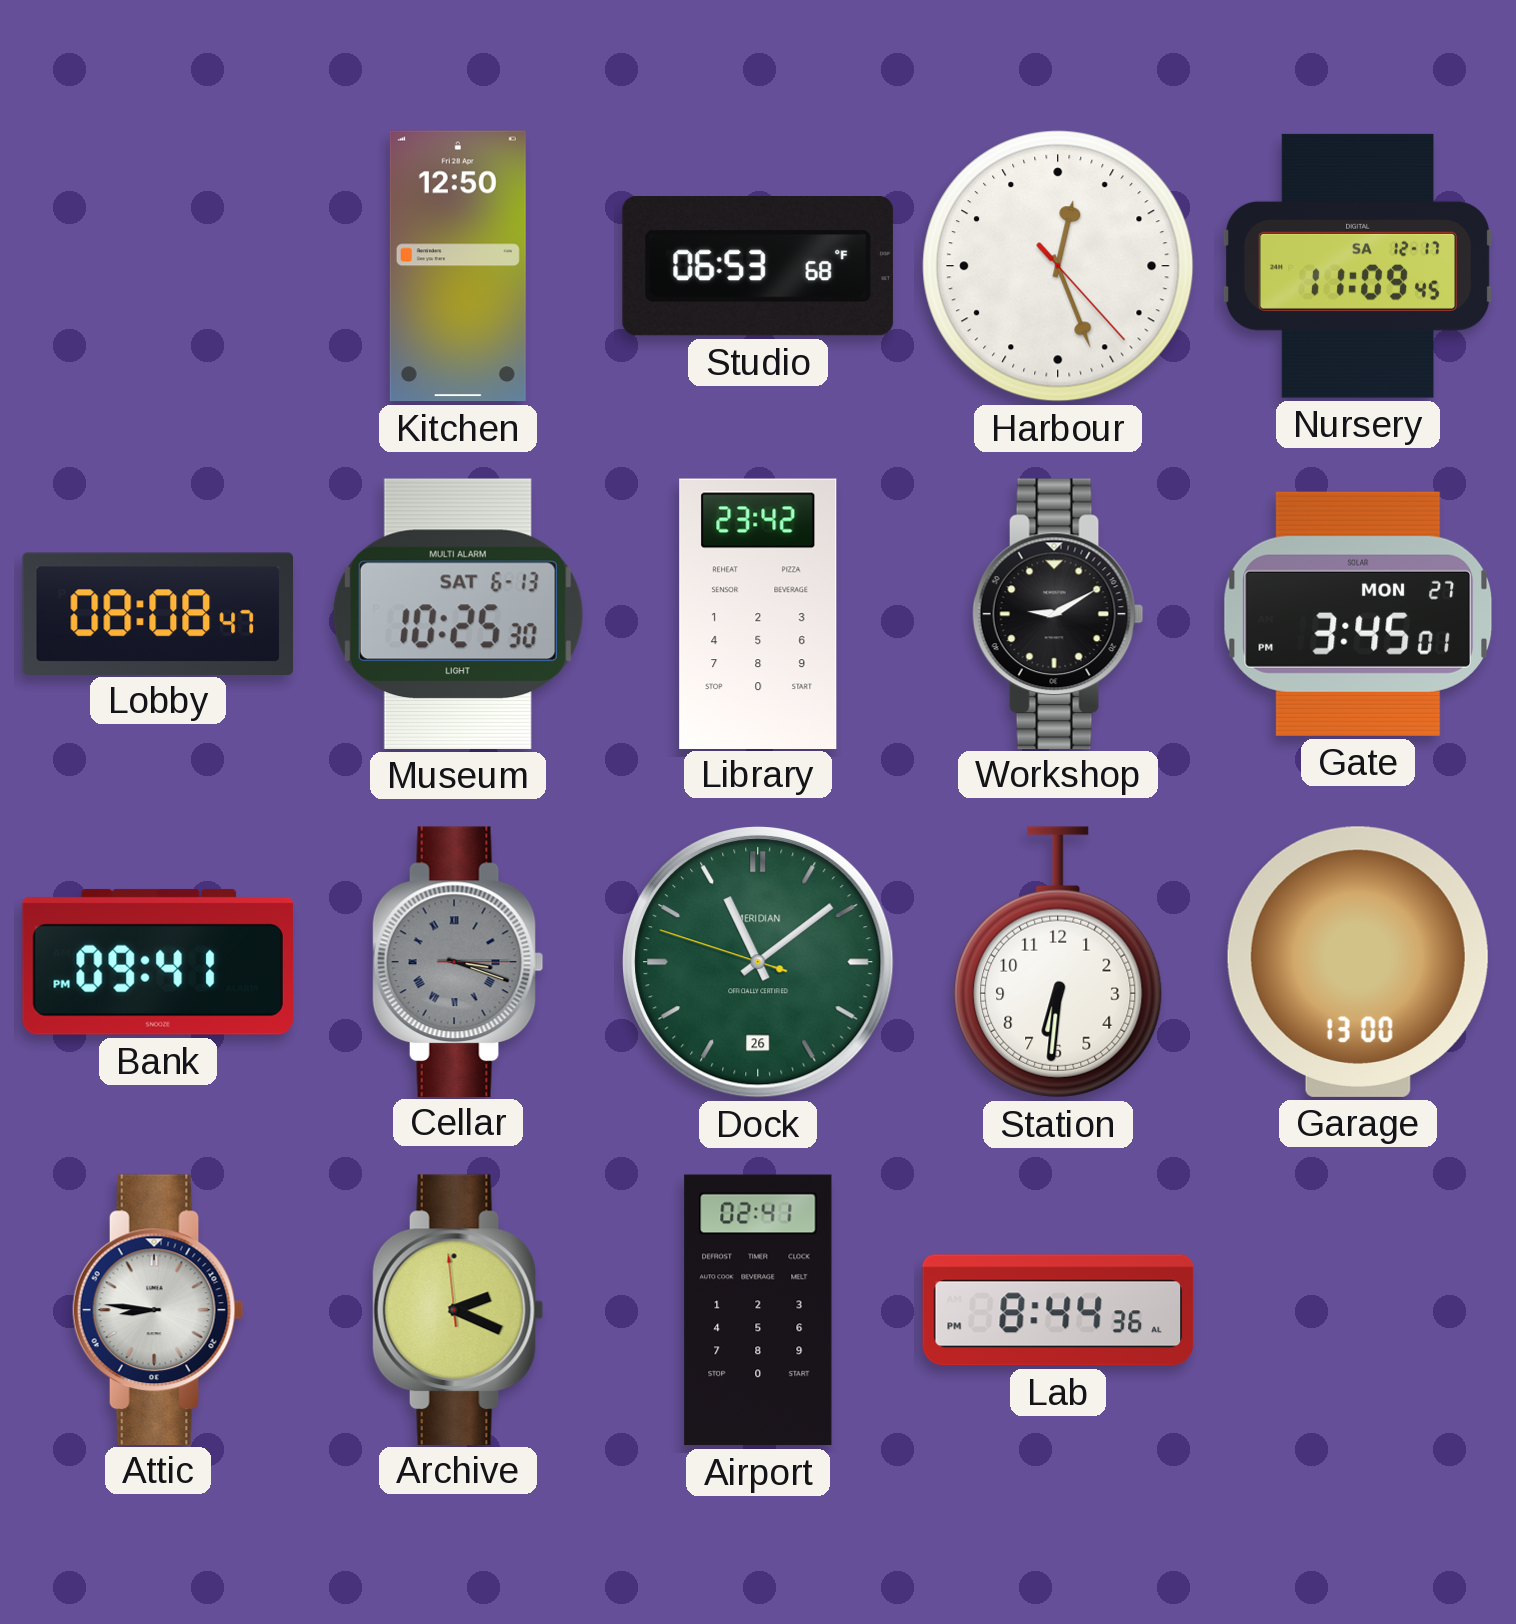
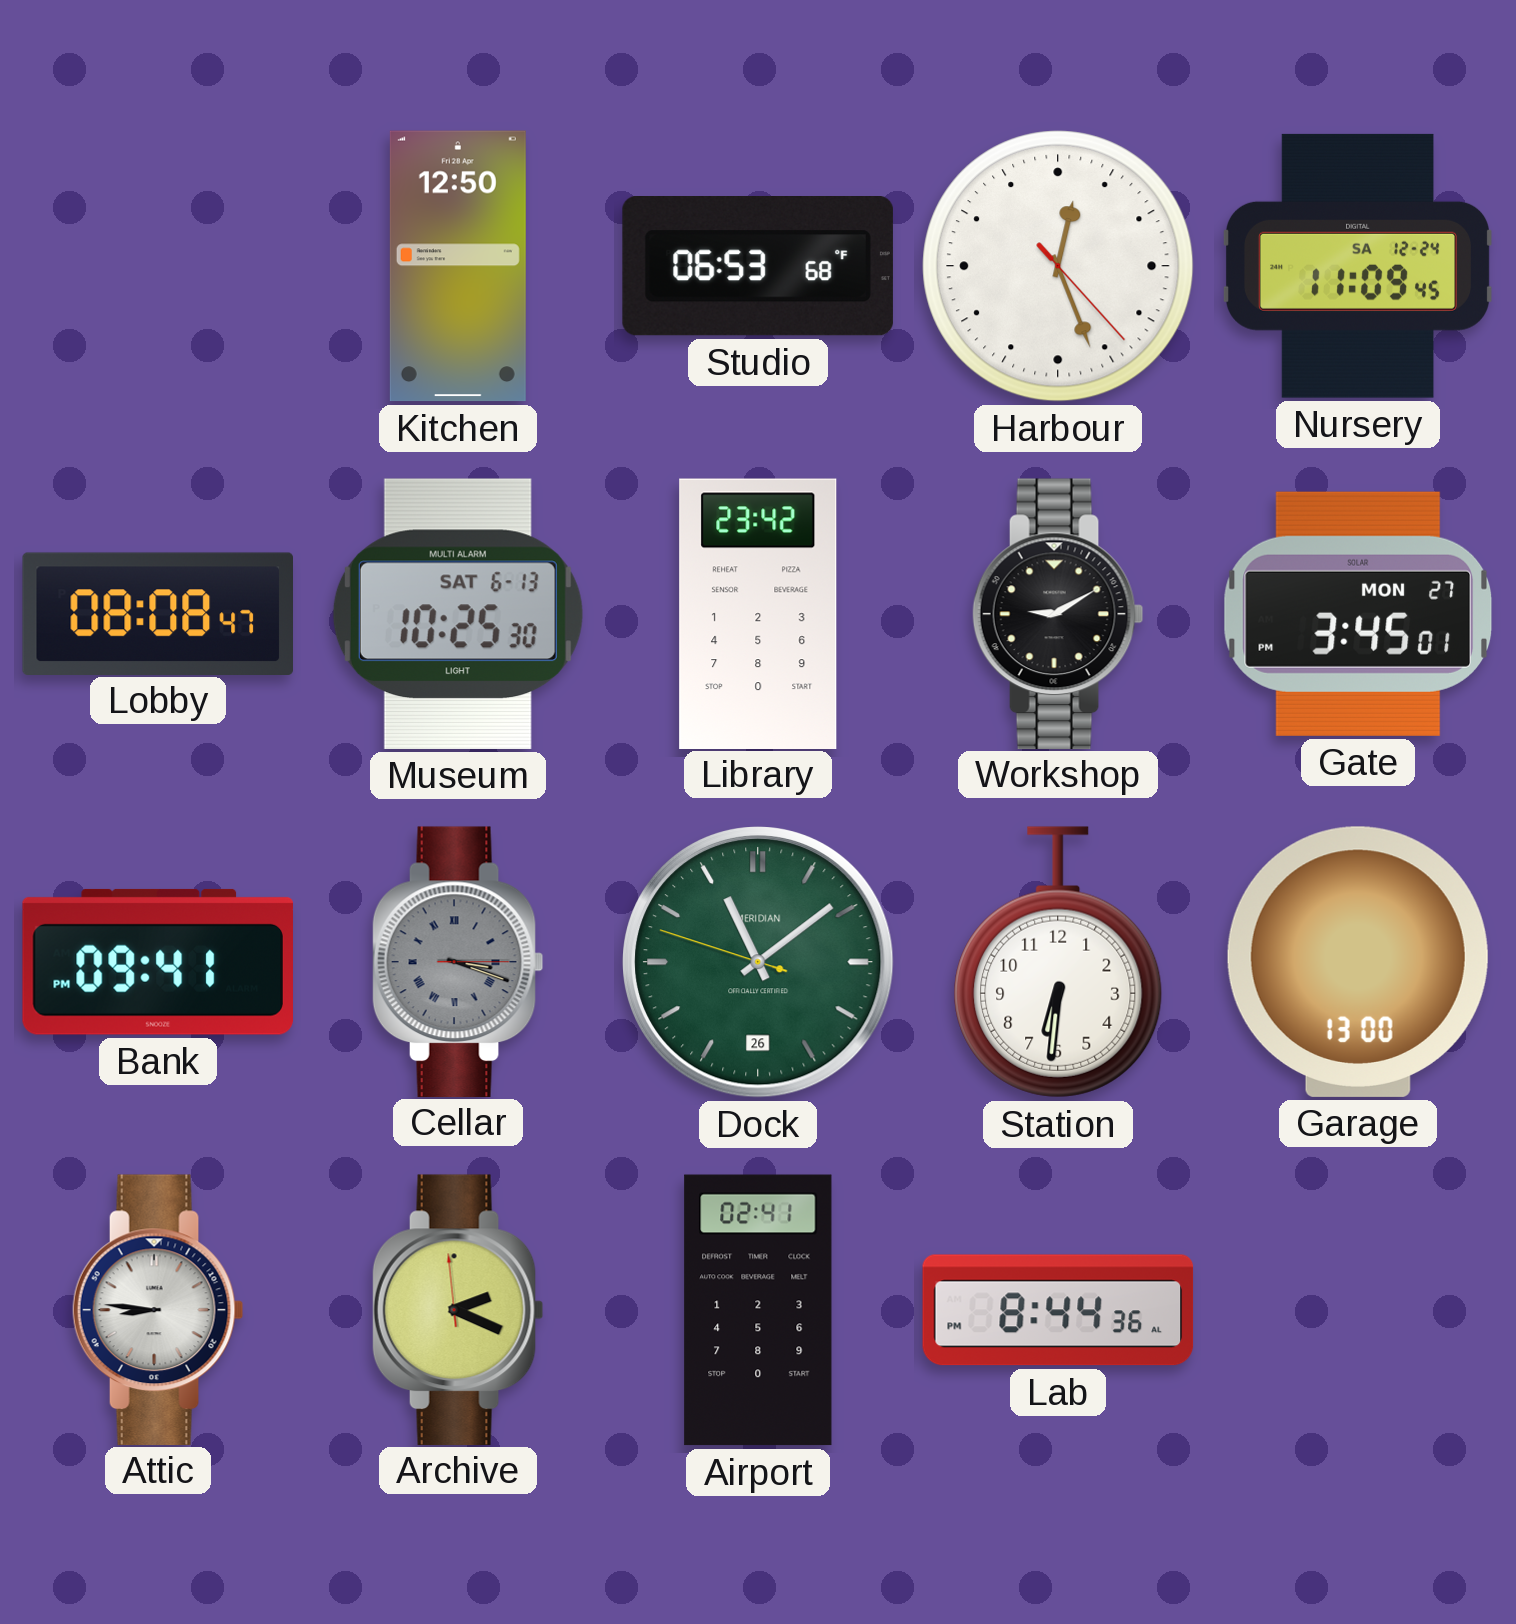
Nursery date: SA 12-17 -> SA 12-24
